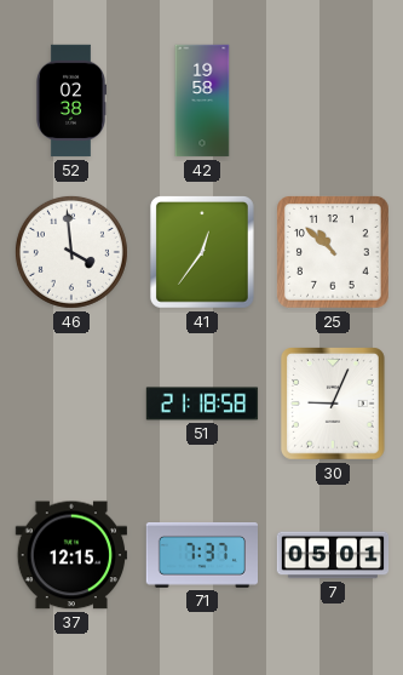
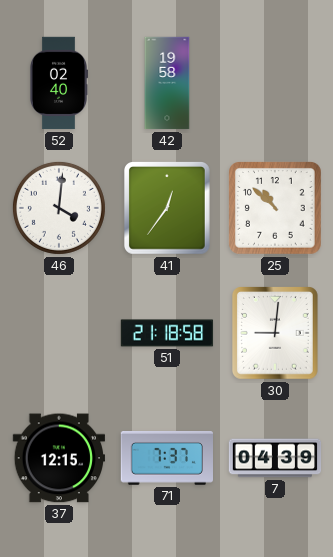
52: 02:38 -> 02:40
46: 3:59 -> 4:01
30: 9:04 -> 9:01
7: 05:01 -> 04:39
